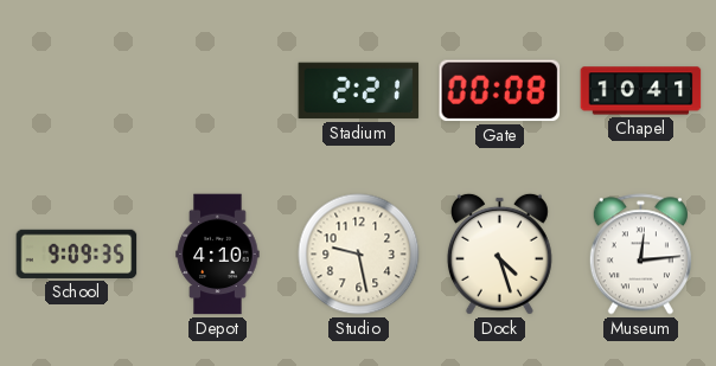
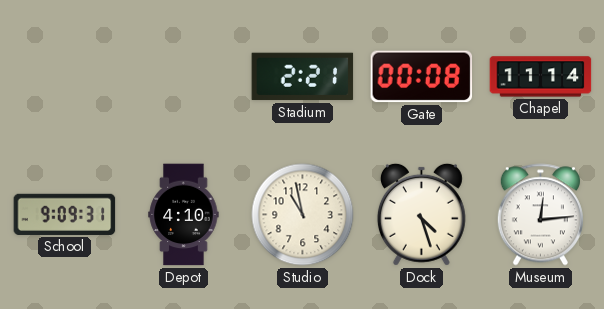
Chapel: 10:41 -> 11:14
School: 9:09:35 -> 9:09:31
Studio: 9:28 -> 10:58
